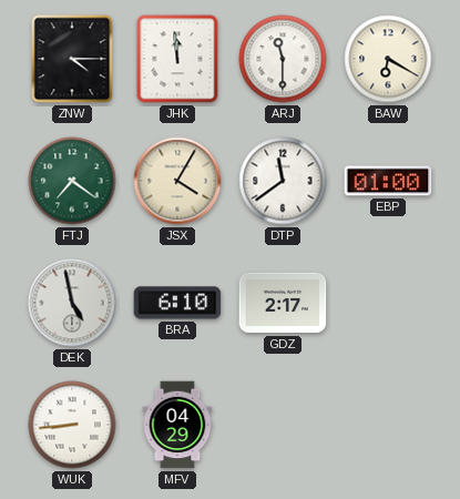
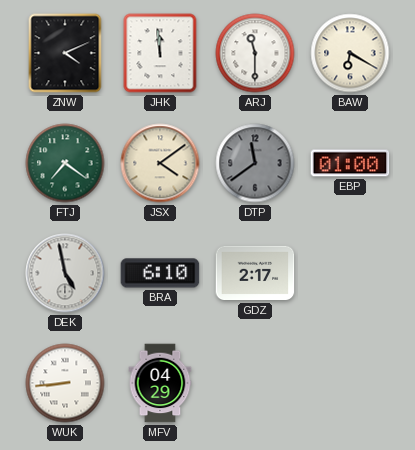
ZNW: 4:15 -> 4:11
JSX: 4:05 -> 4:09
DTP dial: white -> grey
